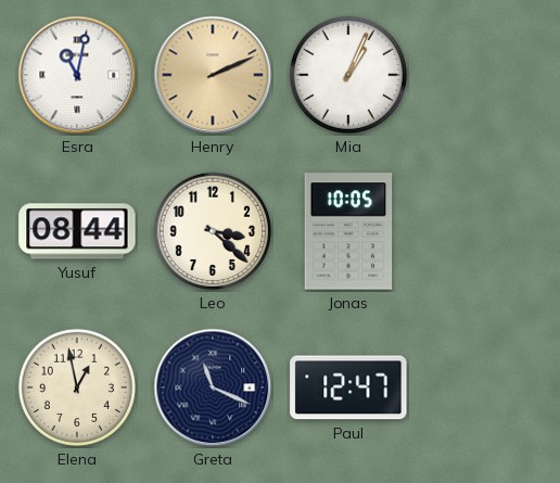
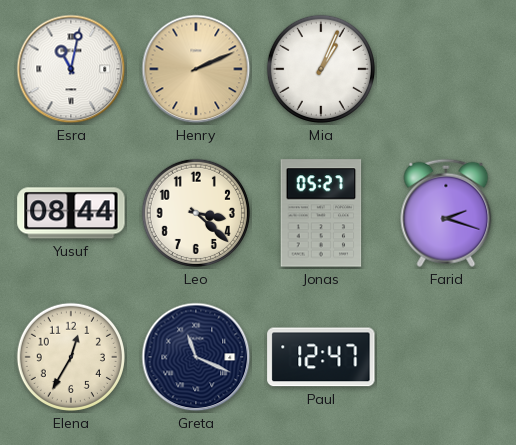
Jonas: 10:05 -> 05:27
Farid: none -> 2:18
Elena: 12:58 -> 12:35
